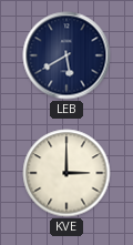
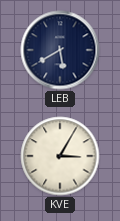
KVE: 3:00 -> 3:05
